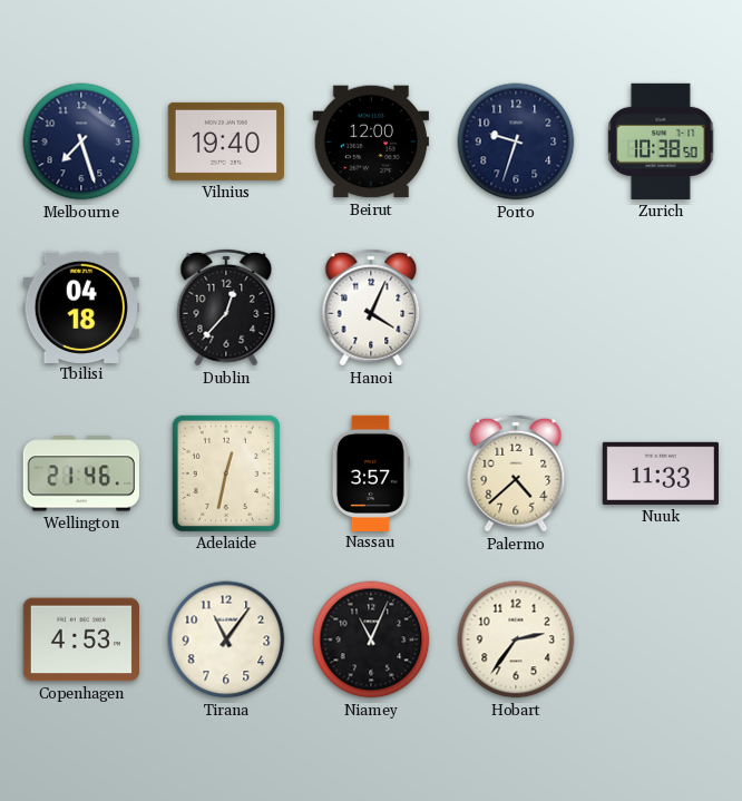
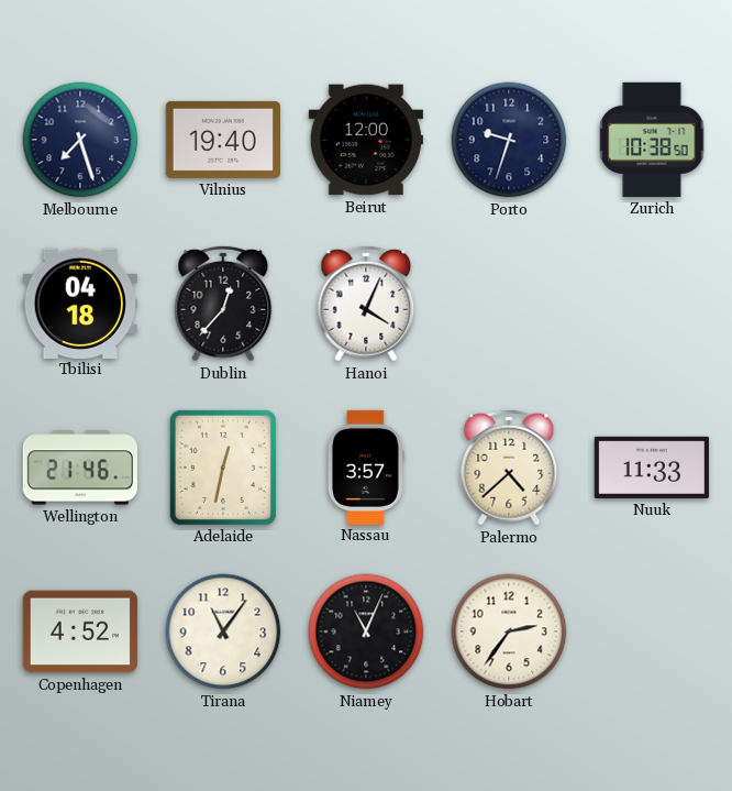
Copenhagen: 4:53 -> 4:52
